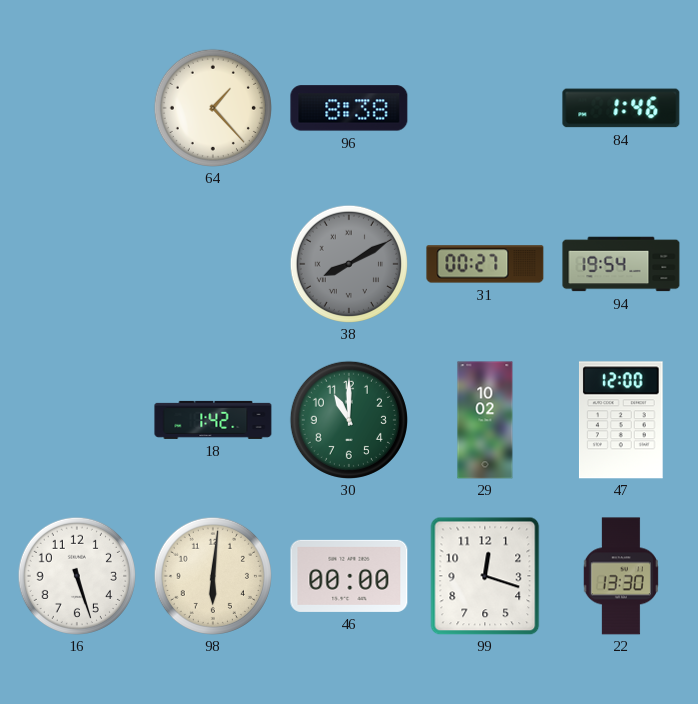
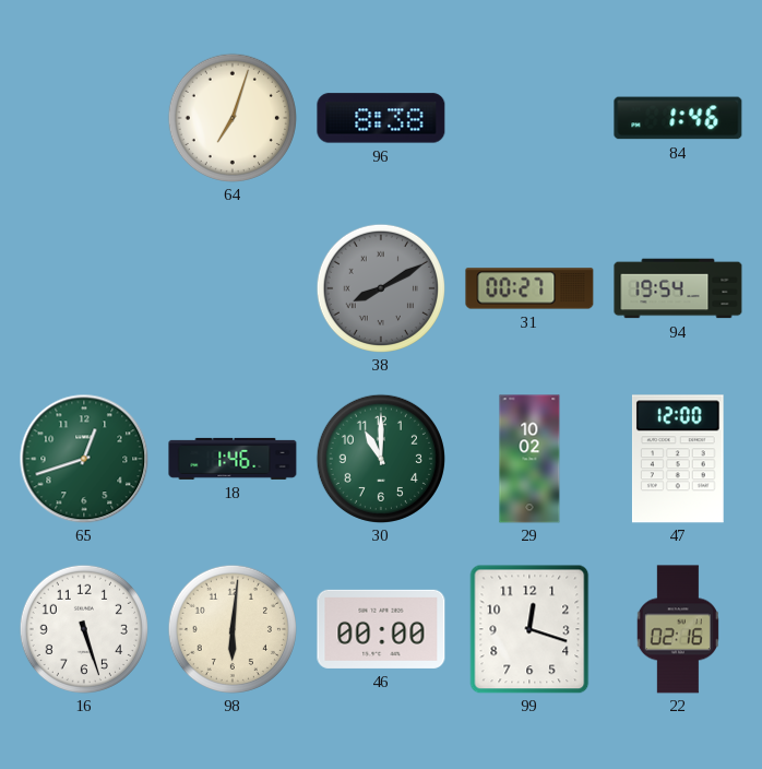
64: 1:23 -> 7:03
65: none -> 12:42
18: 1:42 -> 1:46
22: 13:30 -> 02:16
